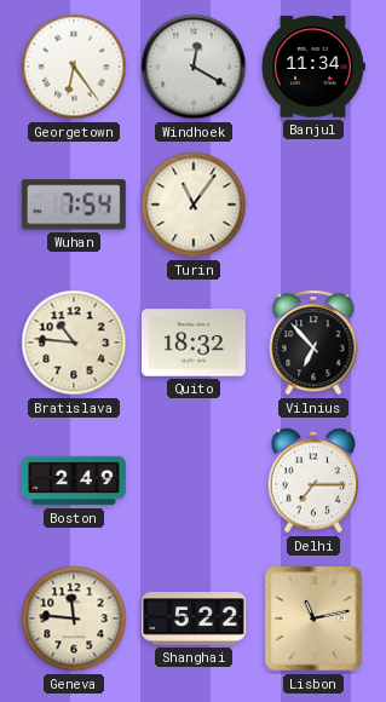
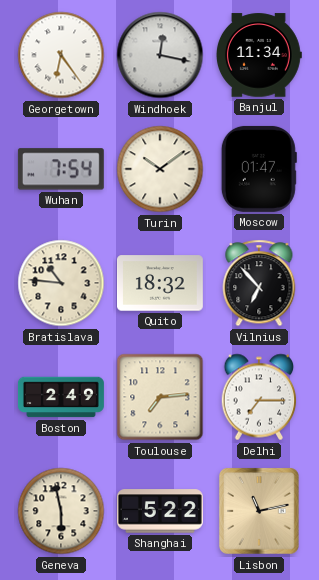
Windhoek: 12:20 -> 12:17
Turin: 11:06 -> 10:09
Moscow: none -> 01:47
Toulouse: none -> 7:14
Geneva: 11:46 -> 5:58
